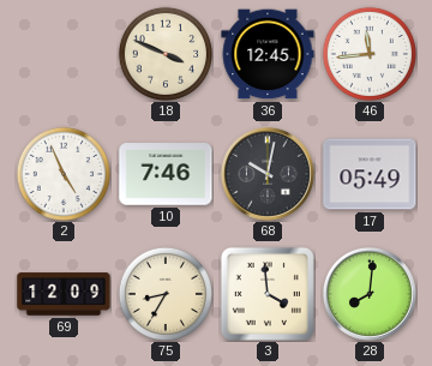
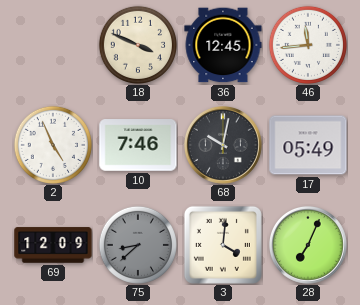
75: 8:35 -> 8:38
75 dial: cream -> grey
3: 3:59 -> 4:01
28: 8:01 -> 7:04
